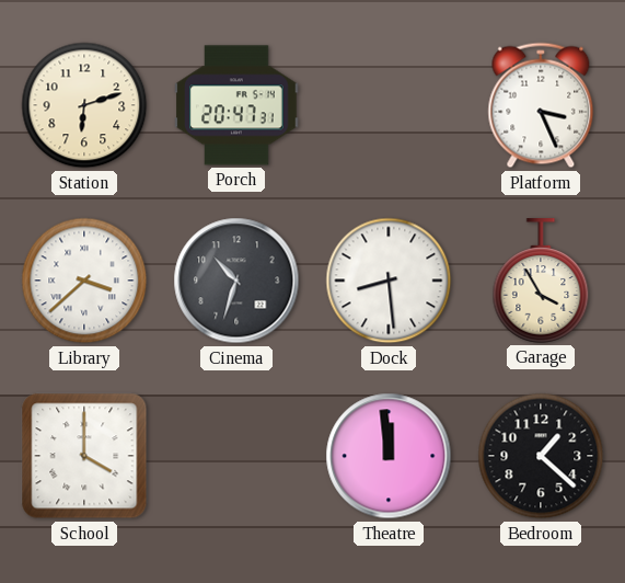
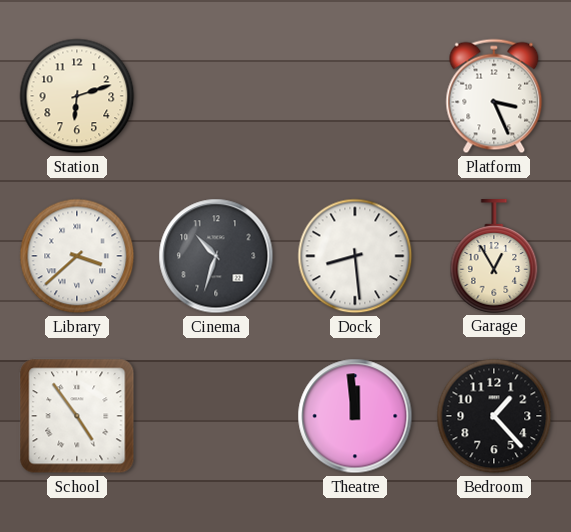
Porch: 20:47 -> none
Garage: 3:55 -> 12:55
School: 4:00 -> 4:54
Bedroom: 1:22 -> 1:23
